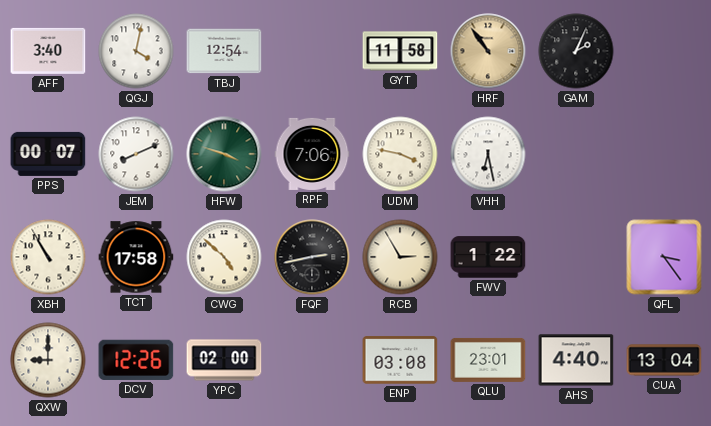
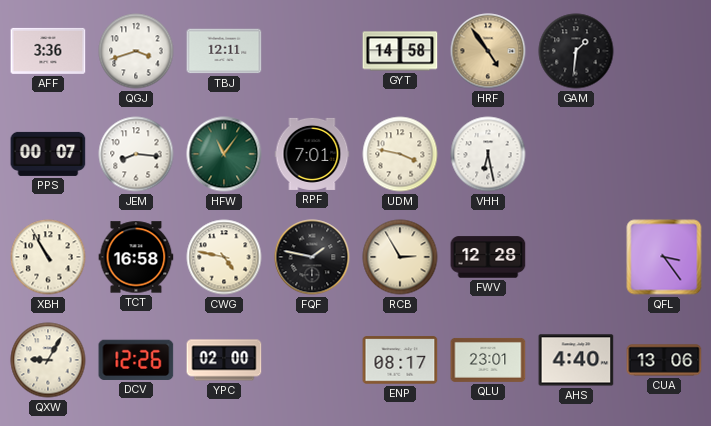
AFF: 3:40 -> 3:36
QGJ: 4:02 -> 3:42
TBJ: 12:54 -> 12:11
GYT: 11:58 -> 14:58
HRF: 10:54 -> 4:54
GAM: 2:04 -> 1:31
JEM: 8:11 -> 8:16
HFW: 3:48 -> 11:06
RPF: 7:06 -> 7:01
TCT: 17:58 -> 16:58
CWG: 4:52 -> 4:47
FQF: 2:43 -> 1:47
FWV: 1:22 -> 12:28
QXW: 9:00 -> 9:05
ENP: 03:08 -> 08:17
CUA: 13:04 -> 13:06
